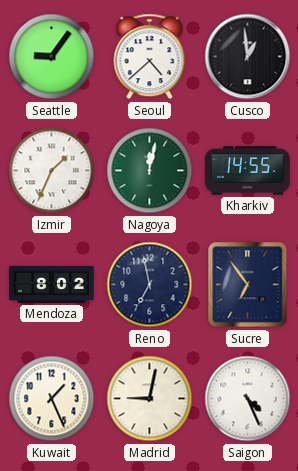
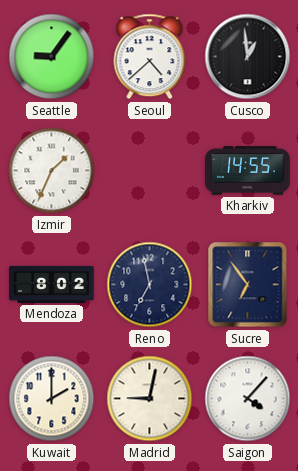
Nagoya: 12:02 -> none
Kuwait: 1:26 -> 2:00
Saigon: 4:26 -> 4:07
